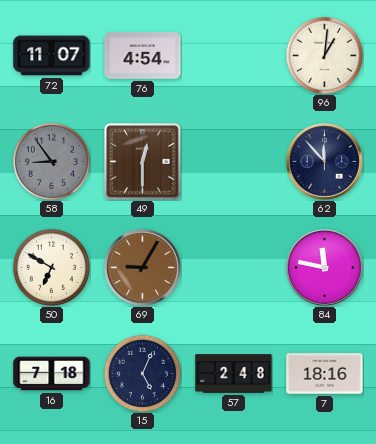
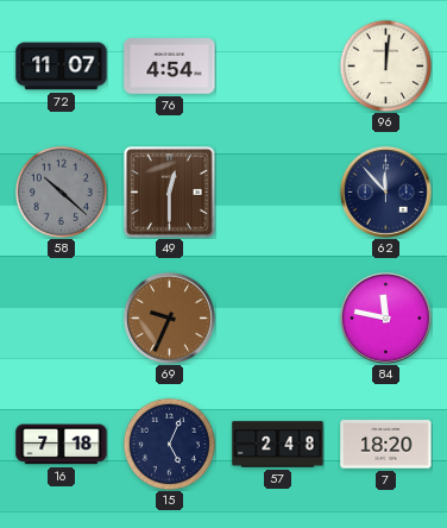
96: 1:01 -> 12:01
58: 8:54 -> 10:22
50: 6:50 -> none
69: 9:05 -> 9:34
7: 18:16 -> 18:20
